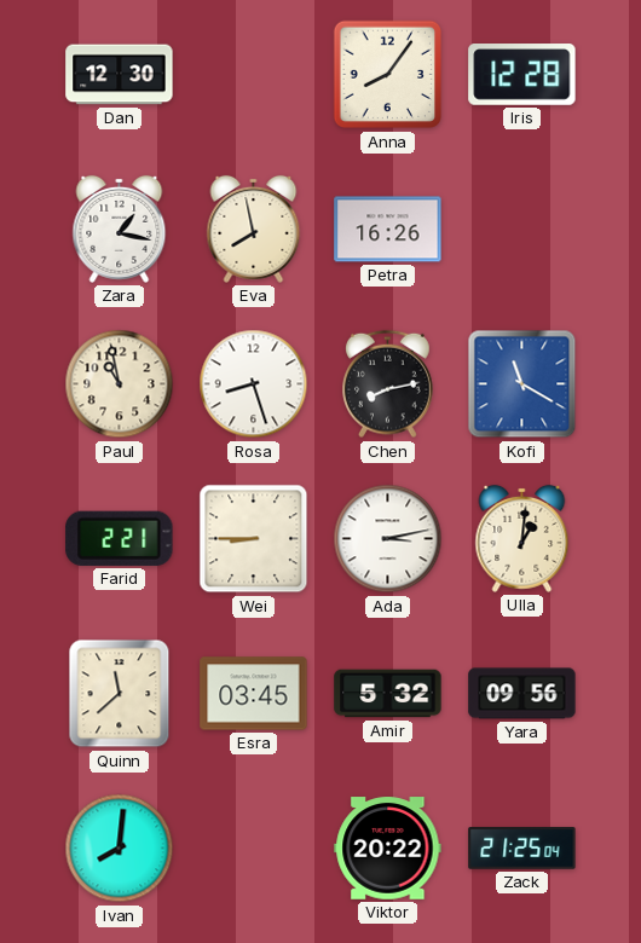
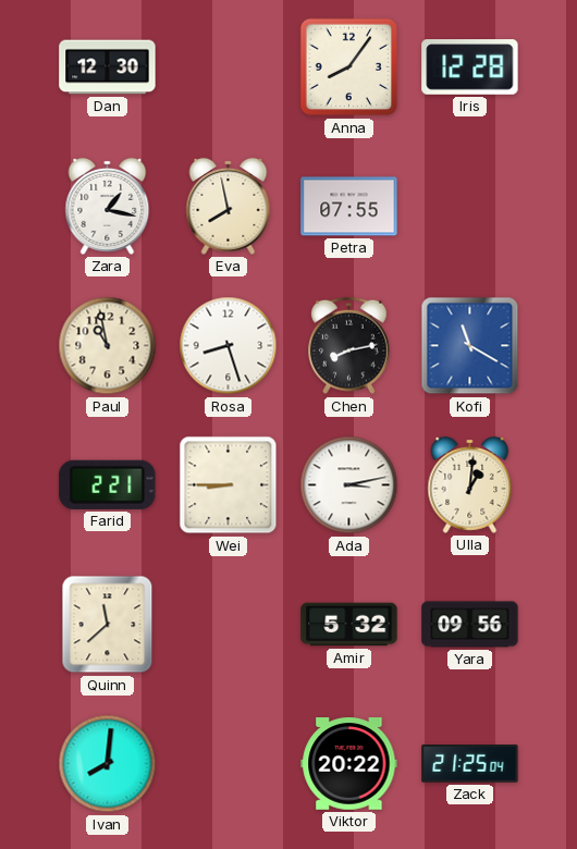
Petra: 16:26 -> 07:55
Esra: 03:45 -> none
